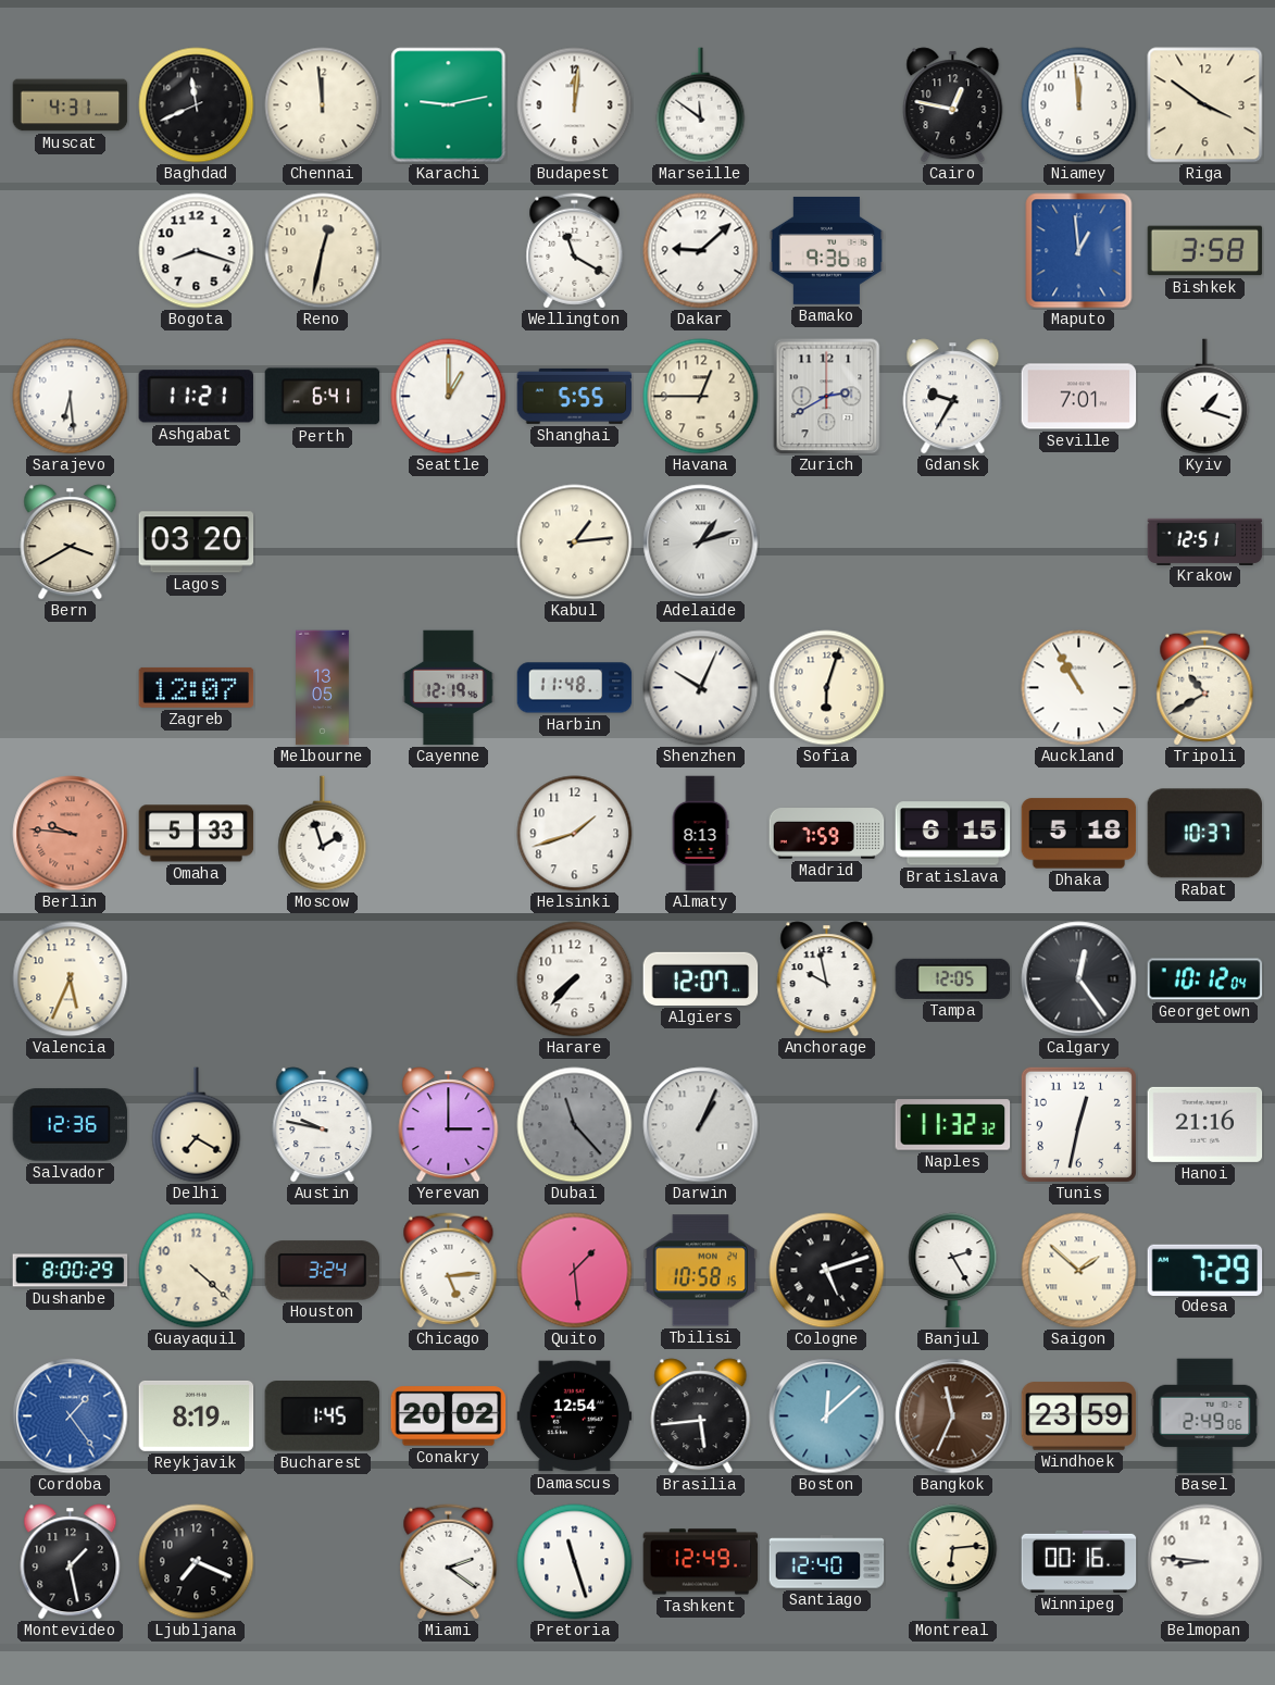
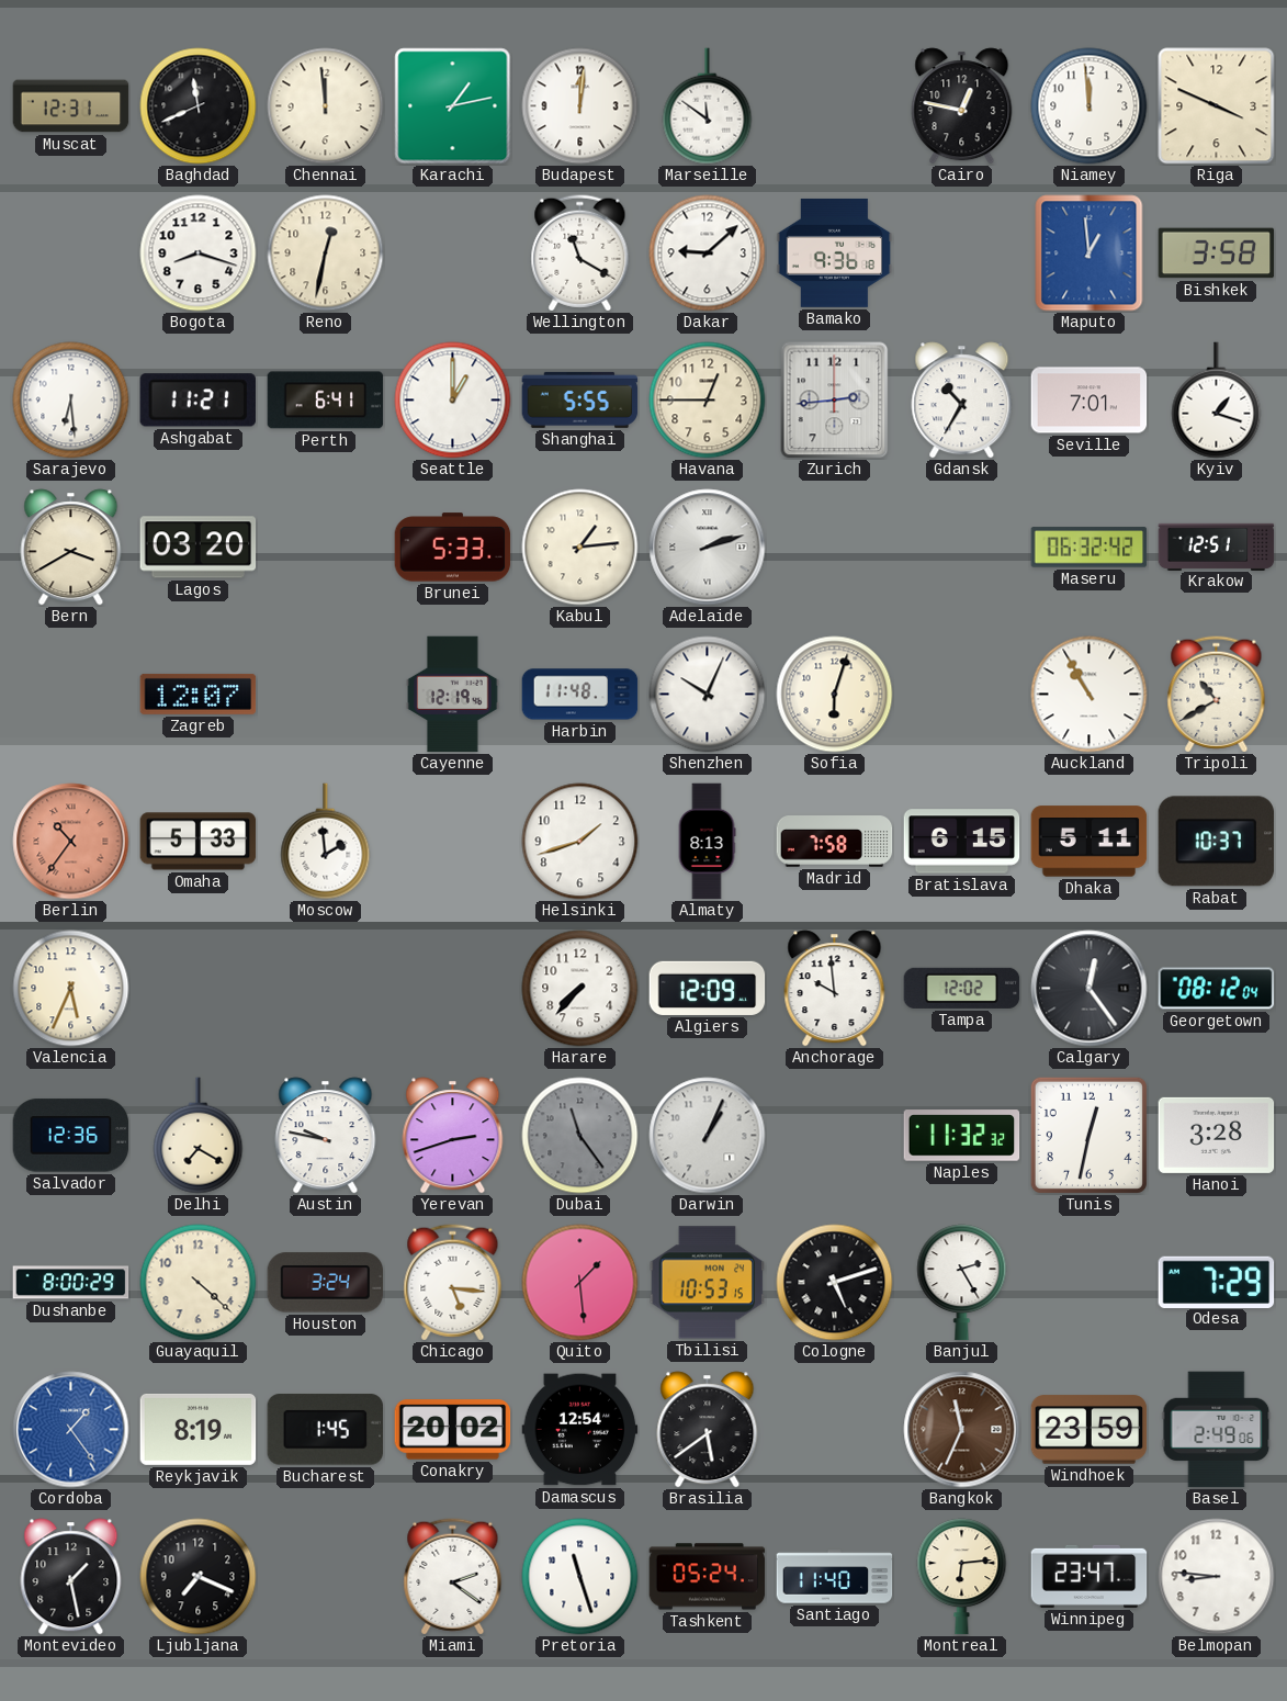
Muscat: 4:31 -> 12:31
Karachi: 9:13 -> 1:13
Riga: 3:51 -> 3:49
Zurich: 2:40 -> 2:44
Gdansk: 9:35 -> 10:35
Brunei: none -> 5:33
Adelaide: 1:12 -> 2:12
Maseru: none -> 06:32
Melbourne: 13:05 -> none
Berlin: 9:46 -> 10:36
Moscow: 1:57 -> 1:59
Madrid: 7:59 -> 7:58
Dhaka: 5:18 -> 5:11
Algiers: 12:07 -> 12:09
Anchorage: 9:58 -> 9:59
Tampa: 12:05 -> 12:02
Georgetown: 10:12 -> 08:12
Yerevan: 3:00 -> 2:42
Dubai: 11:23 -> 11:24
Hanoi: 21:16 -> 3:28
Chicago: 5:14 -> 5:16
Tbilisi: 10:58 -> 10:53
Saigon: 1:52 -> none
Brasilia: 5:44 -> 5:39
Boston: 12:08 -> none
Tashkent: 12:49 -> 05:24
Santiago: 12:40 -> 11:40
Winnipeg: 00:16 -> 23:47
